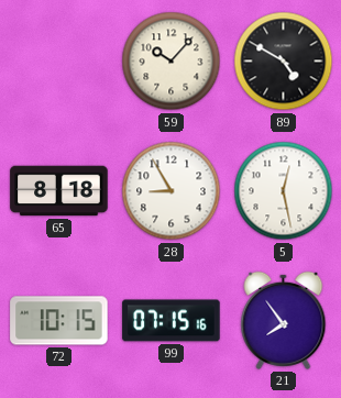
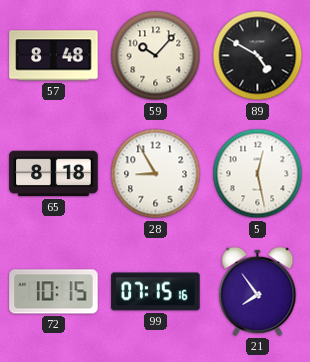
57: none -> 8:48
